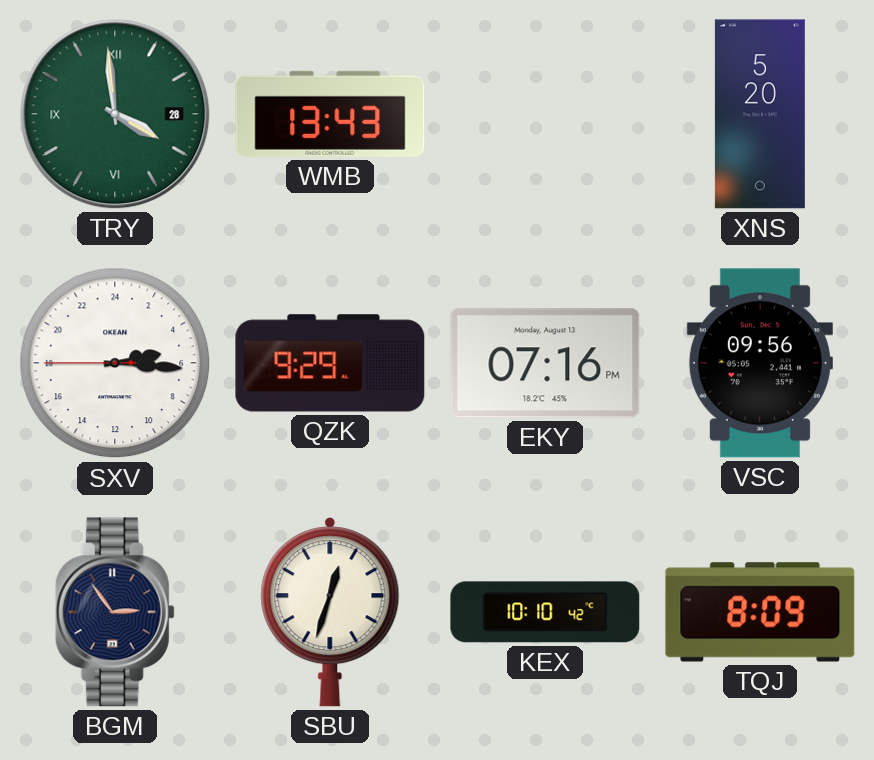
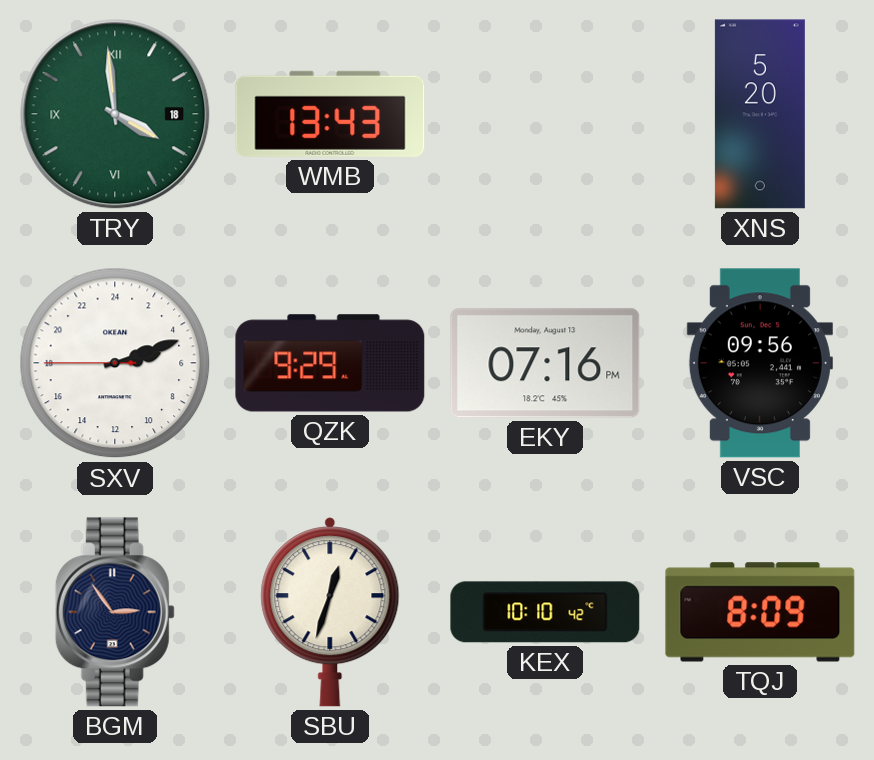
TRY date: 28 -> 18
SXV: 5:15 -> 5:11
